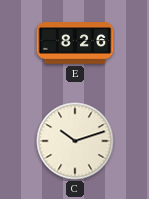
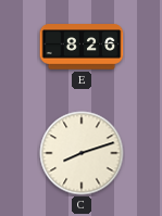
C: 10:12 -> 8:12
